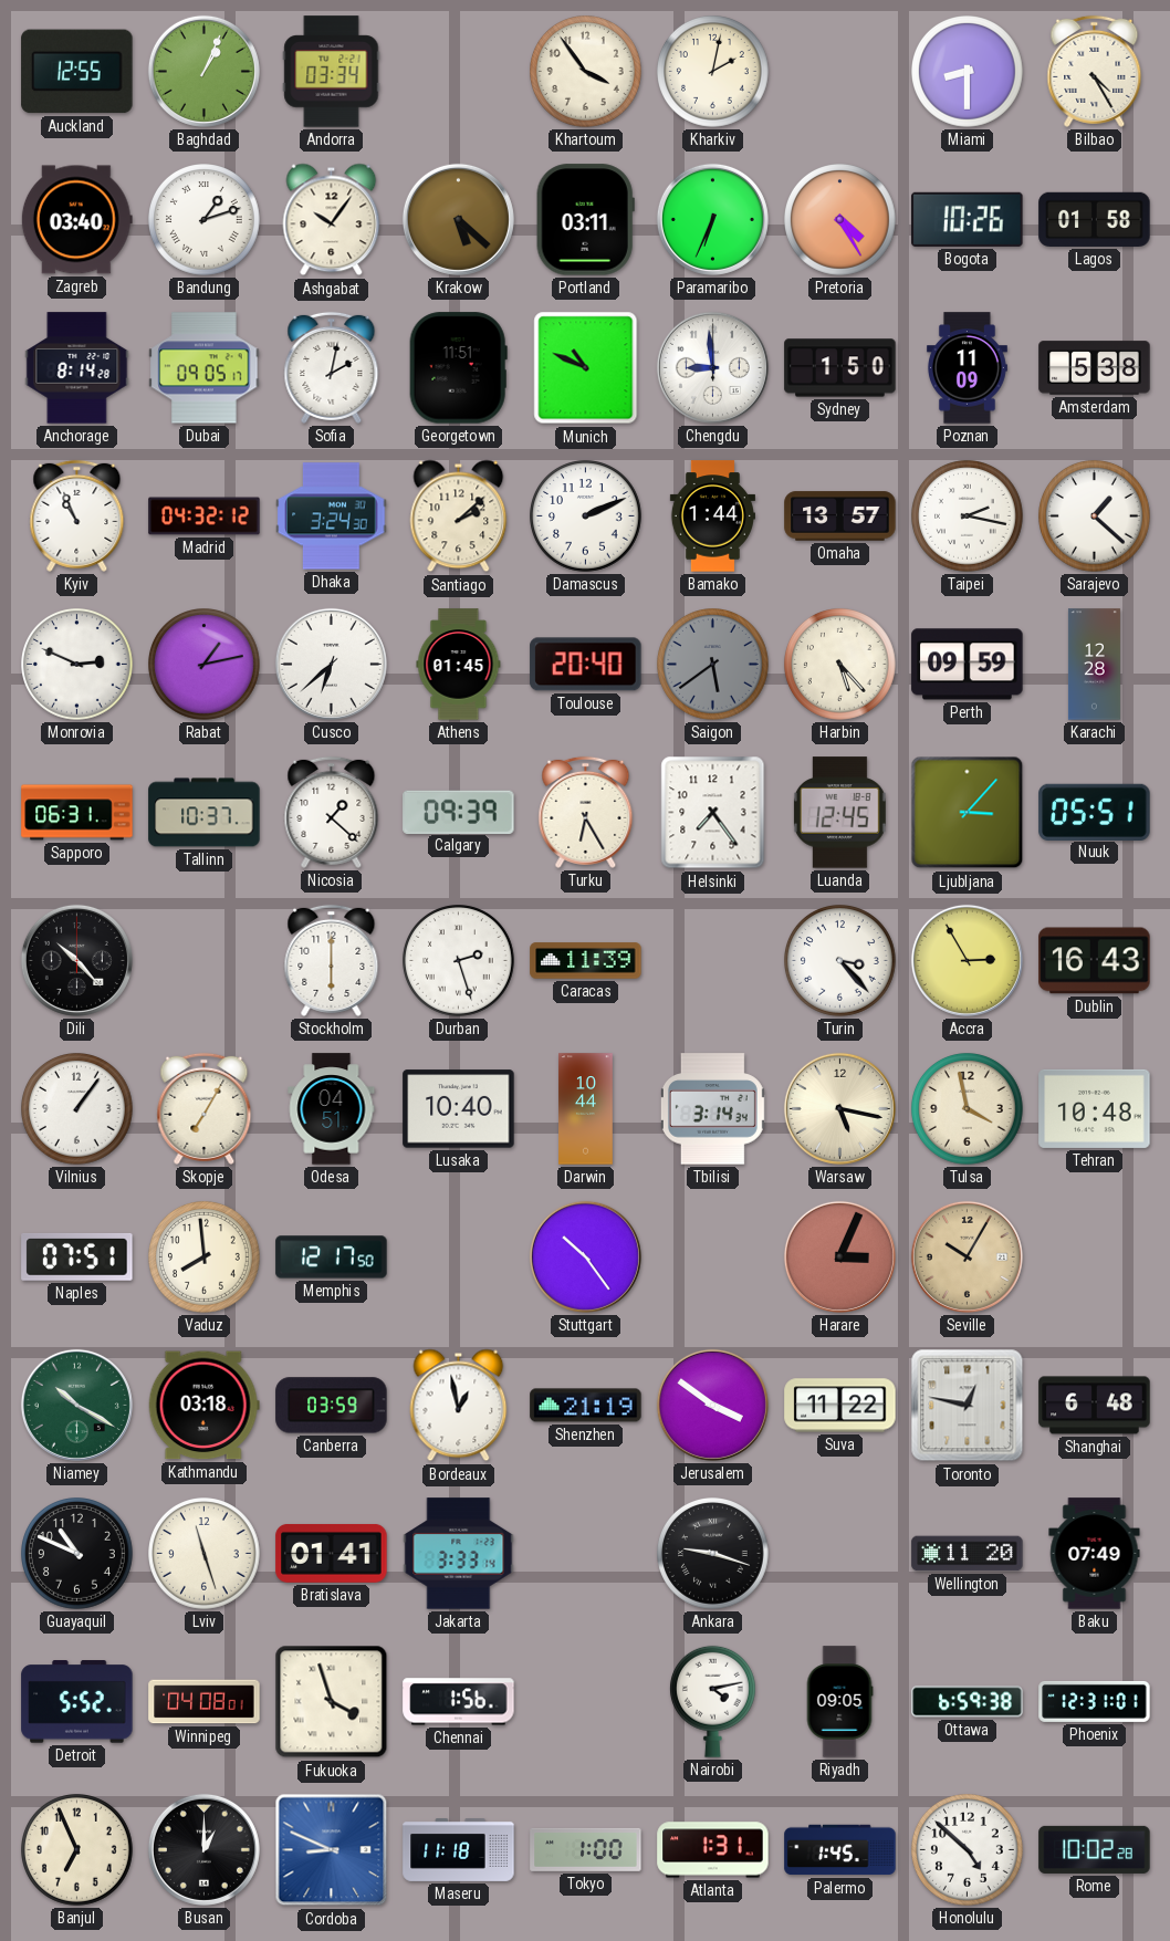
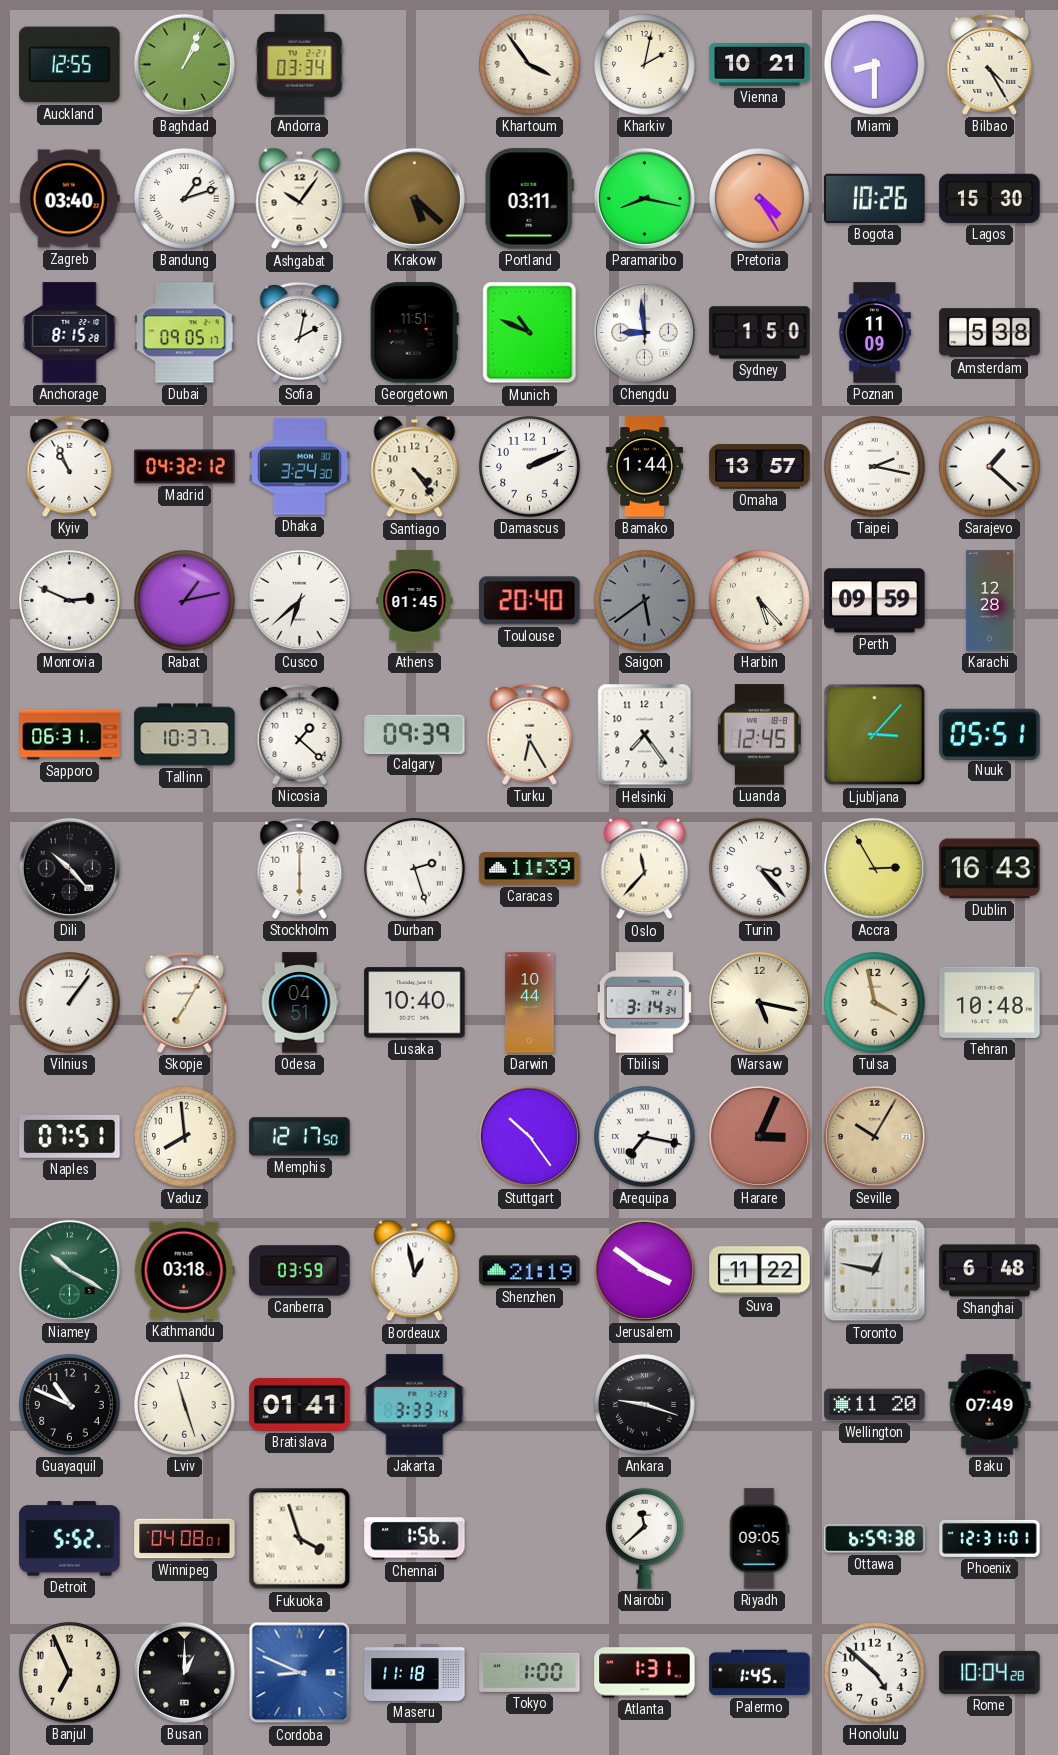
Vienna: none -> 10:21
Paramaribo: 6:34 -> 8:17
Lagos: 01:58 -> 15:30
Anchorage: 8:14 -> 8:15
Santiago: 2:08 -> 4:24
Oslo: none -> 11:37
Arequipa: none -> 7:17
Nairobi: 4:13 -> 11:38
Rome: 10:02 -> 10:04
